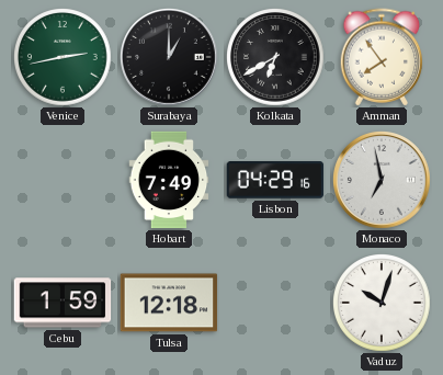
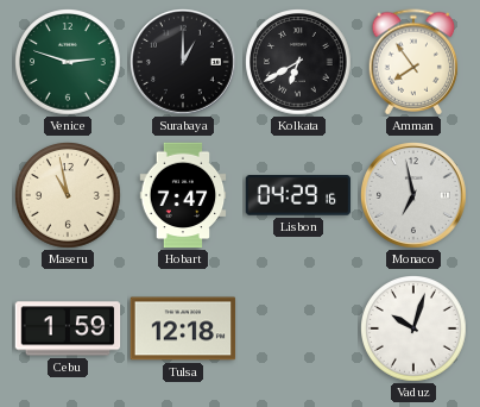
Venice: 2:43 -> 2:48
Maseru: none -> 10:58
Hobart: 7:49 -> 7:47
